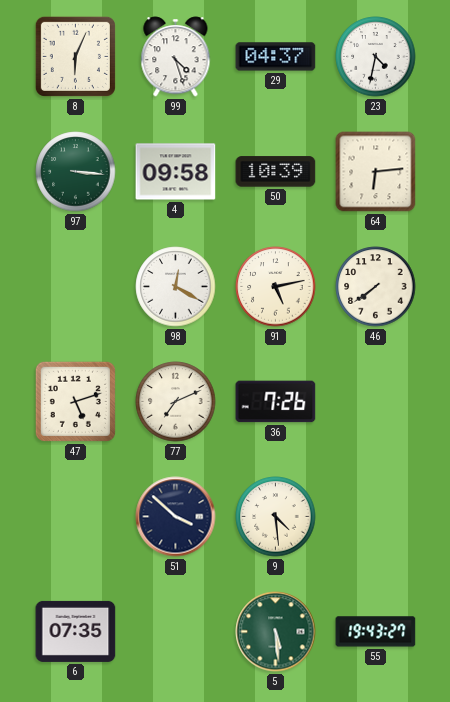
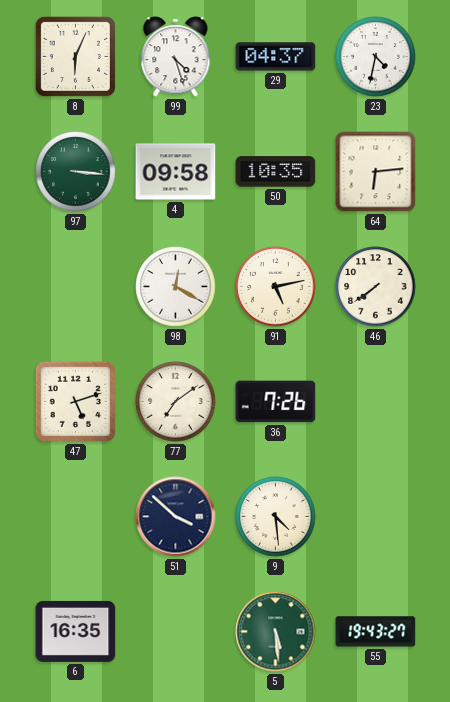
50: 10:39 -> 10:35
77: 7:11 -> 7:09
6: 07:35 -> 16:35
